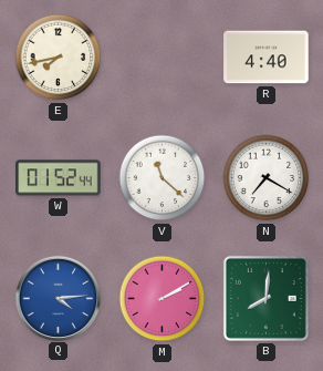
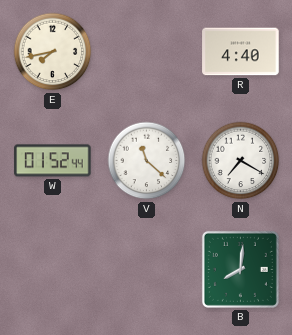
Q: 4:14 -> none
M: 2:10 -> none
